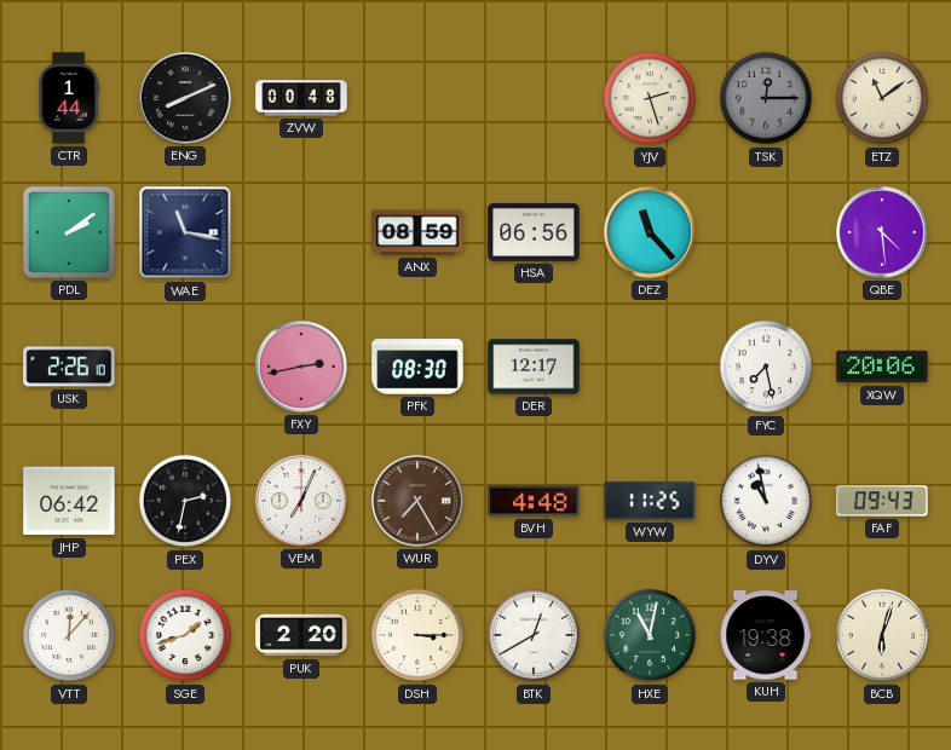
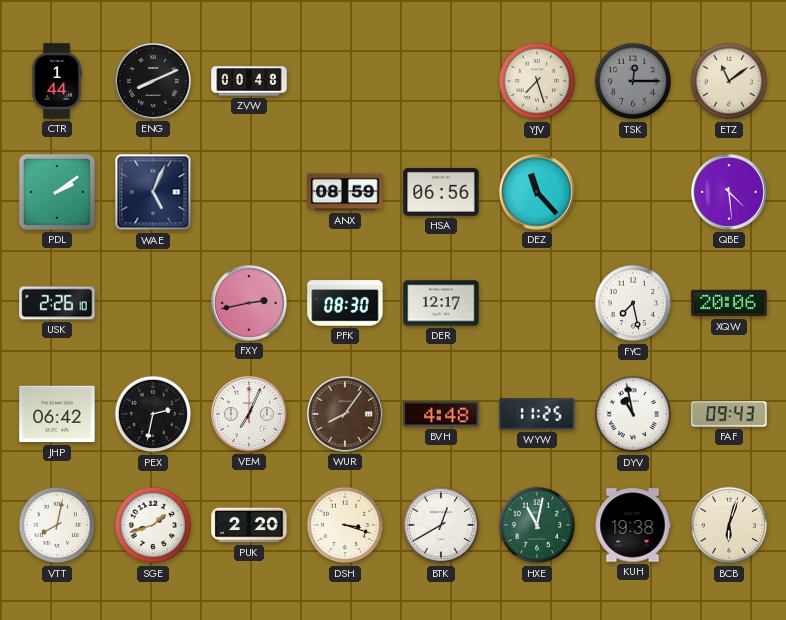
YJV: 2:27 -> 7:27
WAE: 11:17 -> 5:04
WUR: 7:25 -> 8:06
VTT: 12:07 -> 8:02
DSH: 3:15 -> 3:18
